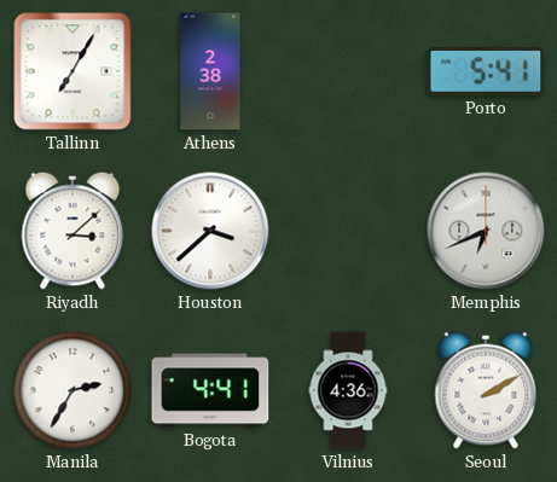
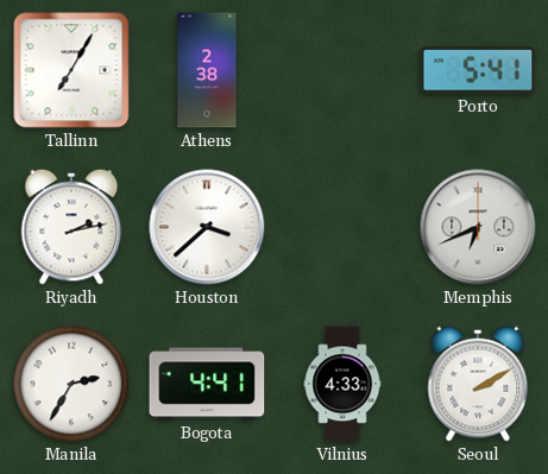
Riyadh: 3:08 -> 2:13
Vilnius: 4:36 -> 4:33
